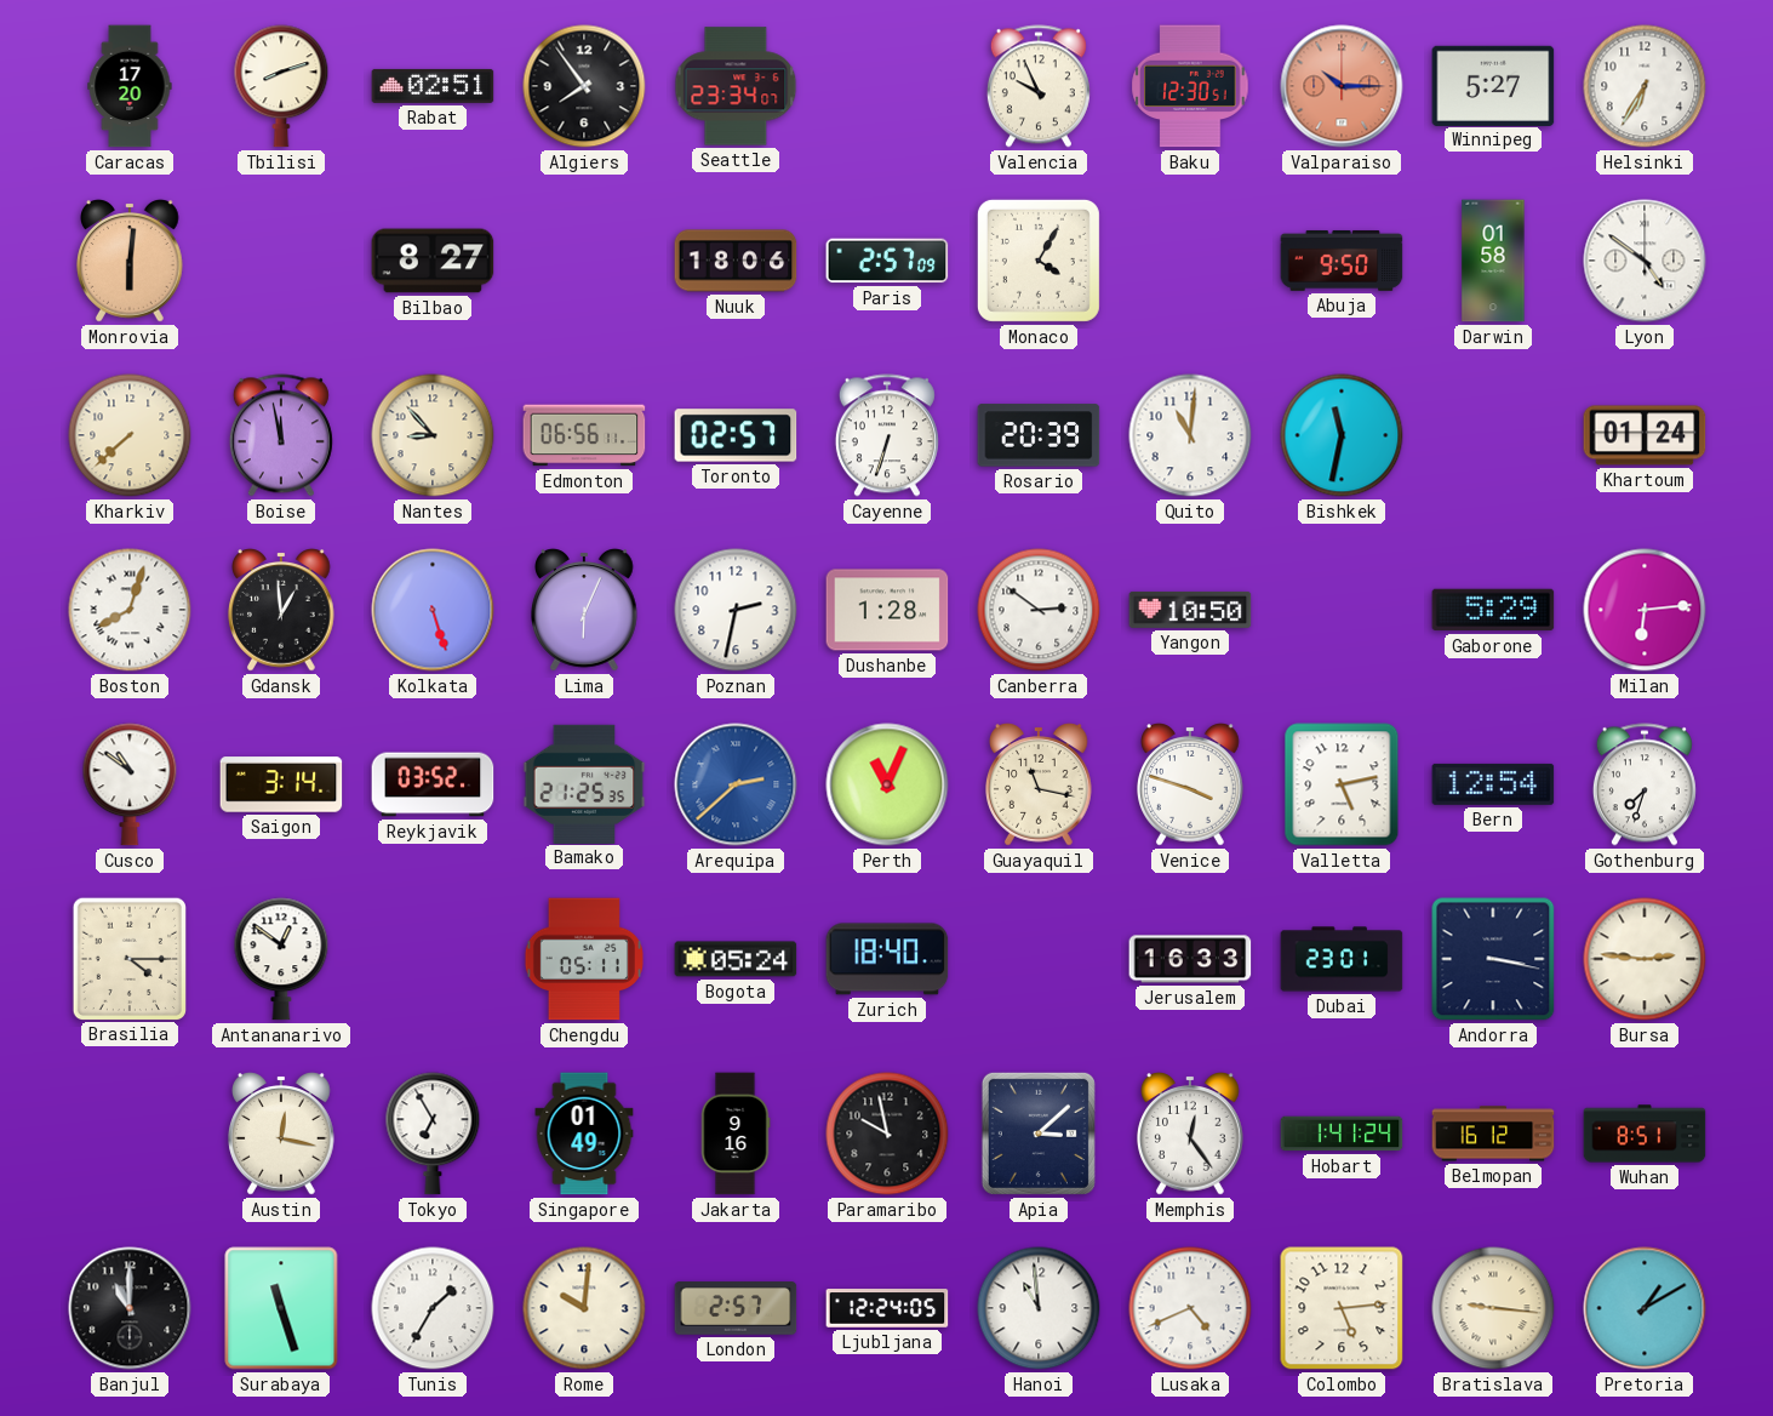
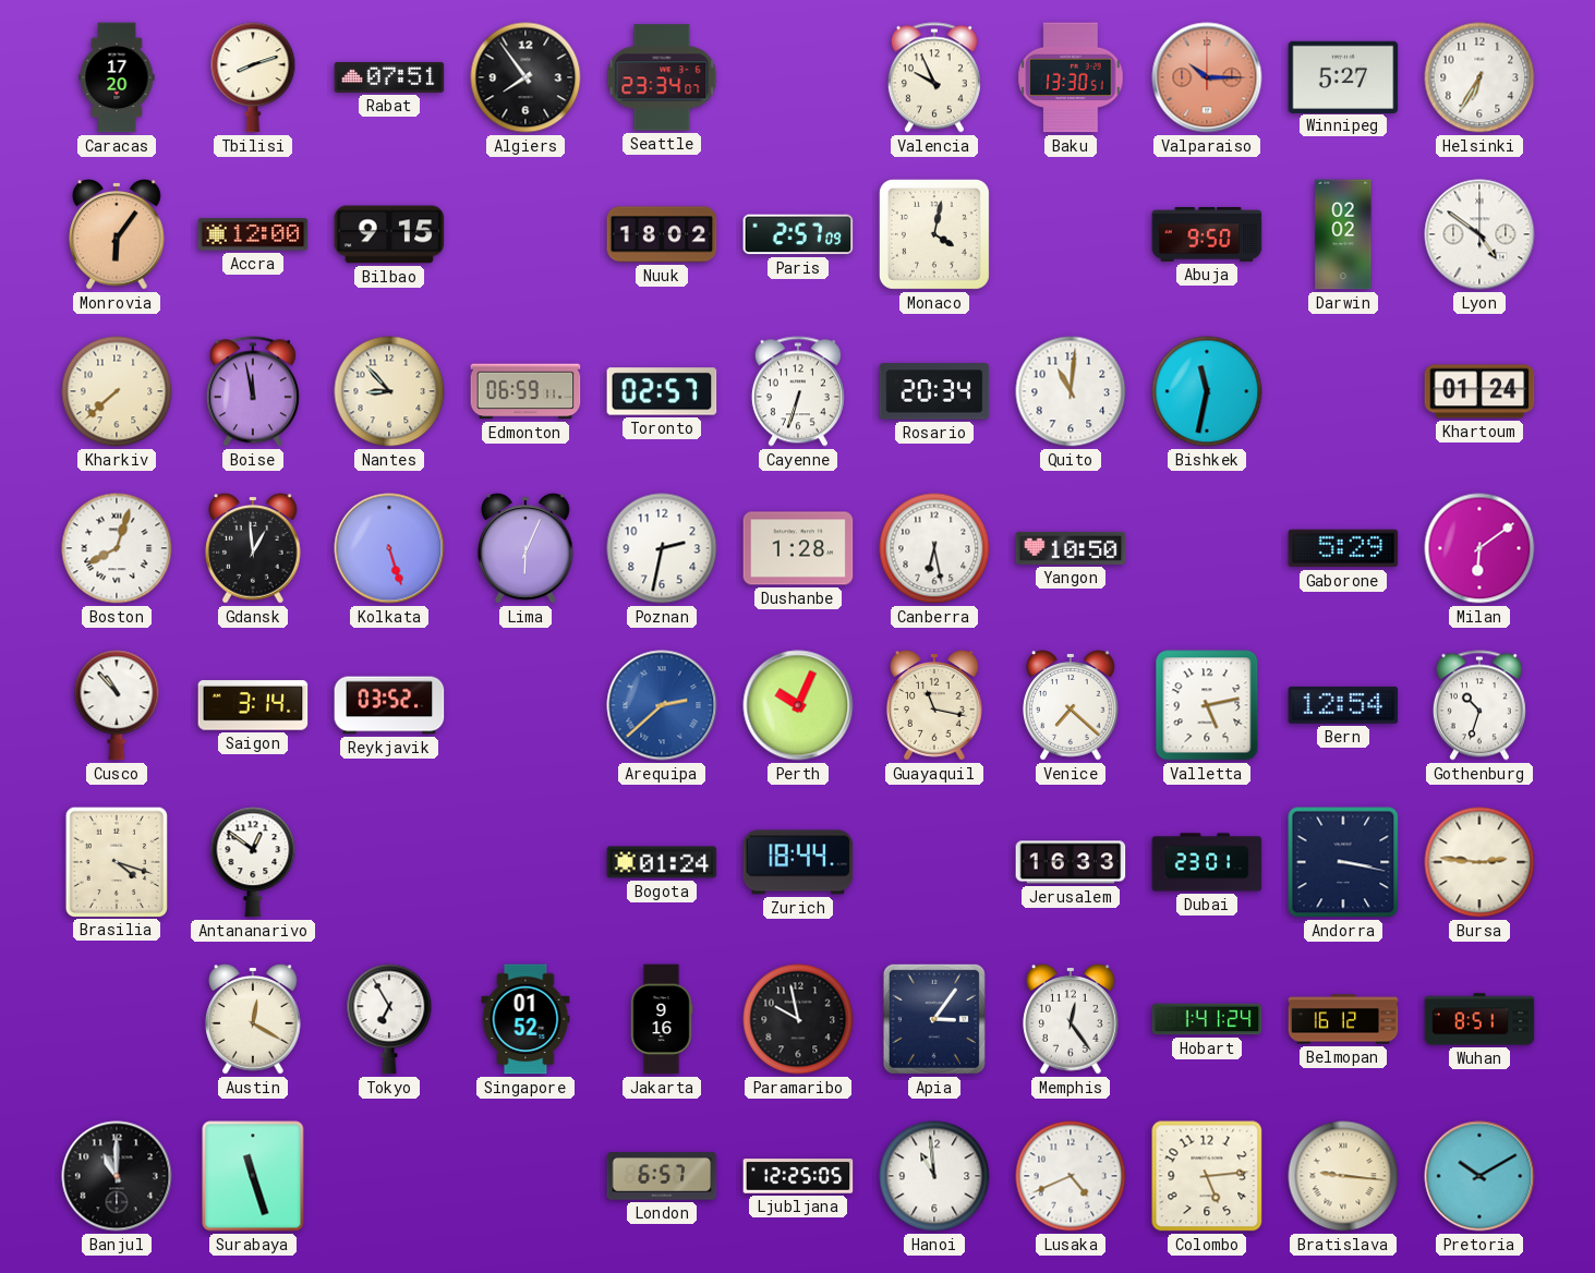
Rabat: 02:51 -> 07:51
Baku: 12:30 -> 13:30
Monrovia: 6:01 -> 6:06
Accra: none -> 12:00
Bilbao: 8:27 -> 9:15
Nuuk: 18:06 -> 18:02
Monaco: 4:05 -> 4:02
Darwin: 01:58 -> 02:02
Edmonton: 06:56 -> 06:59
Rosario: 20:39 -> 20:34
Canberra: 2:51 -> 6:28
Milan: 6:14 -> 6:09
Cusco: 10:51 -> 10:53
Bamako: 21:25 -> none
Perth: 11:04 -> 10:04
Venice: 3:48 -> 7:22
Gothenburg: 7:33 -> 10:33
Brasilia: 4:15 -> 4:18
Chengdu: 05:11 -> none
Bogota: 05:24 -> 01:24
Zurich: 18:40 -> 18:44
Austin: 12:17 -> 12:20
Singapore: 01:49 -> 01:52
Apia: 3:08 -> 3:06
Tunis: 1:35 -> none
Rome: 10:01 -> none
London: 2:57 -> 6:57
Ljubljana: 12:24 -> 12:25
Pretoria: 1:10 -> 10:10
